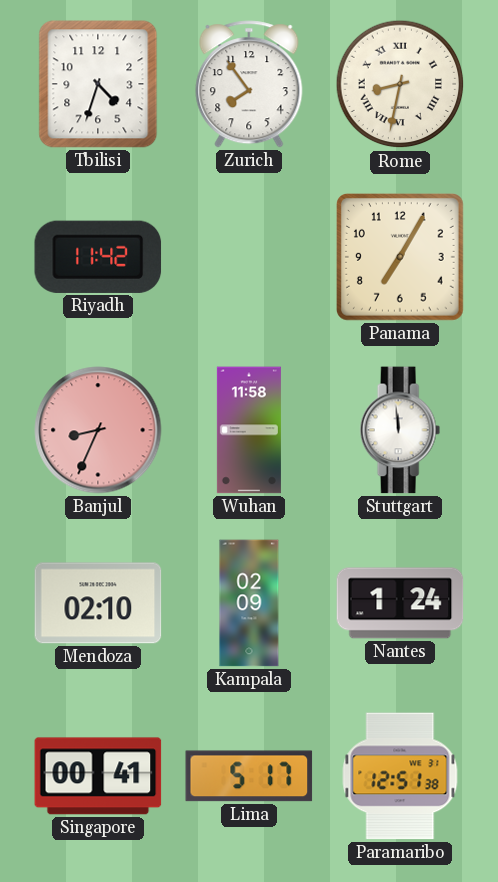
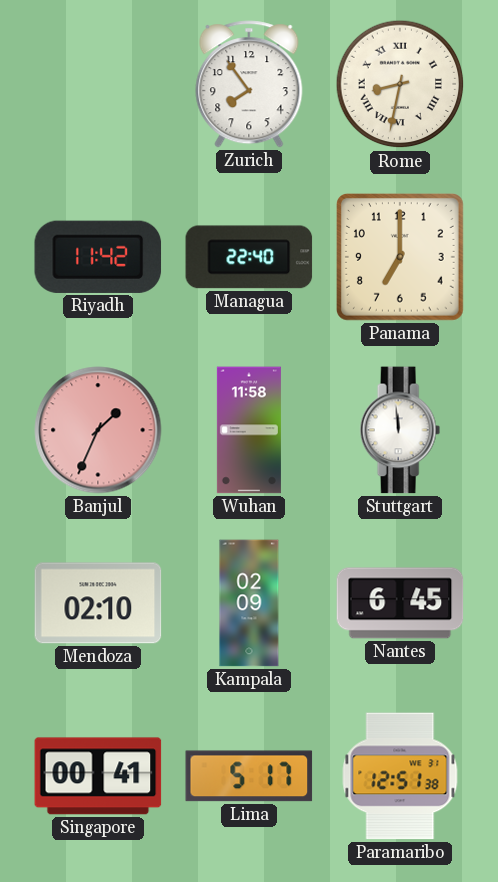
Tbilisi: 4:33 -> none
Managua: none -> 22:40
Panama: 7:05 -> 7:00
Banjul: 8:34 -> 1:34
Nantes: 1:24 -> 6:45
